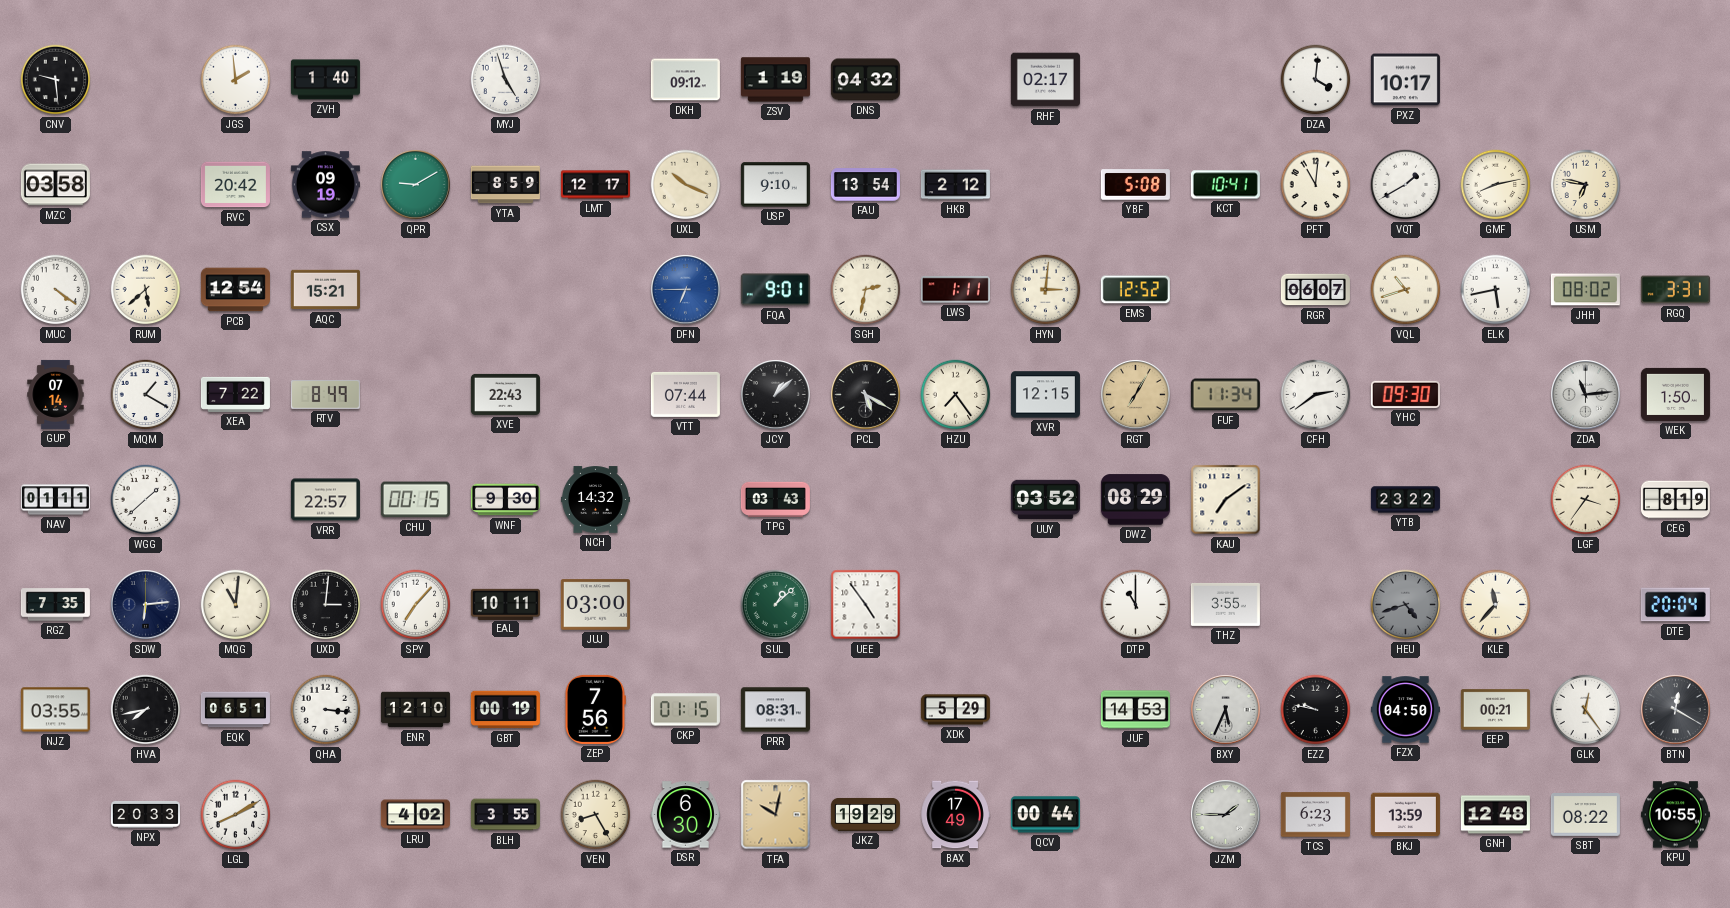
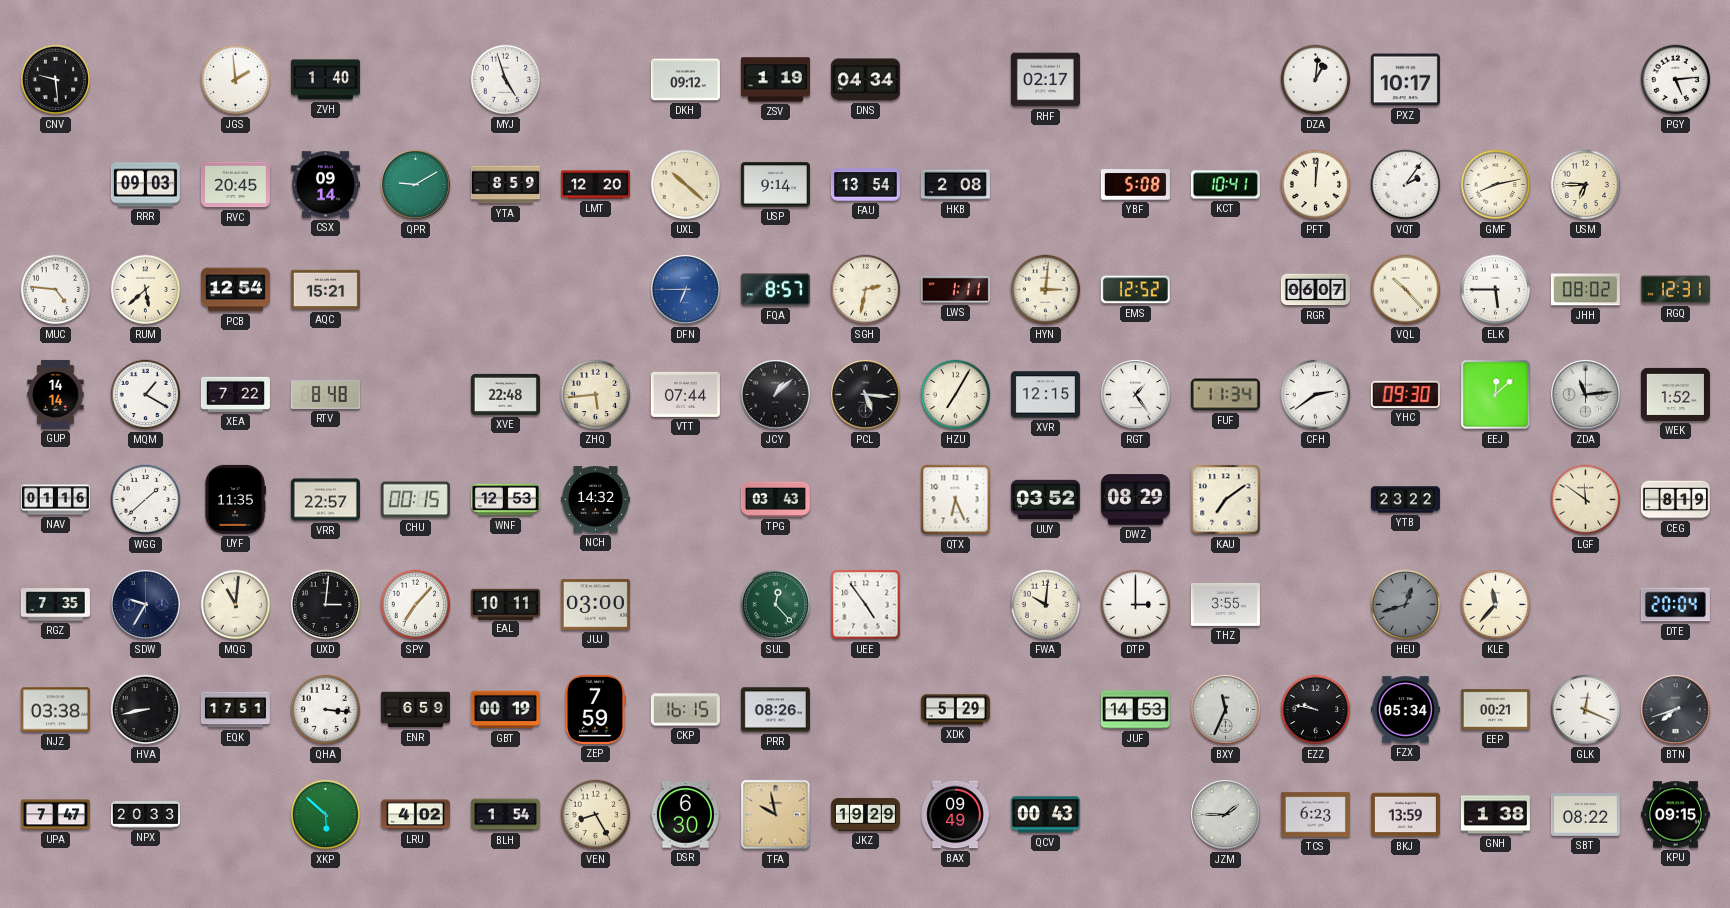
DNS: 04:32 -> 04:34
DZA: 4:01 -> 1:01
PGY: none -> 5:14
MZC: 03:58 -> none
RRR: none -> 09:03
RVC: 20:42 -> 20:45
CSX: 09:19 -> 09:14
LMT: 12:17 -> 12:20
UXL: 10:19 -> 10:22
USP: 9:10 -> 9:14
HKB: 2:12 -> 2:08
PFT: 11:01 -> 12:01
VQT: 1:40 -> 2:06
USM: 6:47 -> 6:45
MUC: 4:21 -> 4:46
FQA: 9:01 -> 8:57
VQL: 10:42 -> 10:23
ELK: 5:43 -> 5:45
RGQ: 3:31 -> 12:31
GUP: 07:14 -> 14:14
RTV: 8:49 -> 8:48
XVE: 22:43 -> 22:48
ZHQ: none -> 5:44
PCL: 5:20 -> 5:16
HZU: 7:24 -> 7:05
RGT: 7:05 -> 1:24
RGT dial: champagne -> white
EEJ: none -> 12:08
WEK: 1:50 -> 1:52
NAV: 01:11 -> 01:16
UYF: none -> 11:35
WNF: 9:30 -> 12:53
QTX: none -> 6:26
LGF: 3:36 -> 11:51
SDW: 6:14 -> 9:35
SUL: 1:08 -> 12:23
FWA: none -> 10:01
DTP: 11:00 -> 3:00
HEU: 4:42 -> 12:42
NJZ: 03:55 -> 03:38
HVA: 7:43 -> 8:43
EQK: 06:51 -> 17:51
ENR: 12:10 -> 6:59
ZEP: 7:56 -> 7:59
CKP: 01:15 -> 16:15
PRR: 08:31 -> 08:26
BXY: 5:34 -> 11:34
FZX: 04:50 -> 05:34
GLK: 12:24 -> 12:19
BTN: 12:20 -> 7:42
UPA: none -> 7:47
LGL: 8:10 -> none
XKP: none -> 5:52
BLH: 3:55 -> 1:54
TFA: 10:02 -> 9:58
BAX: 17:49 -> 09:49
QCV: 00:44 -> 00:43
GNH: 12:48 -> 1:38
KPU: 10:55 -> 09:15
